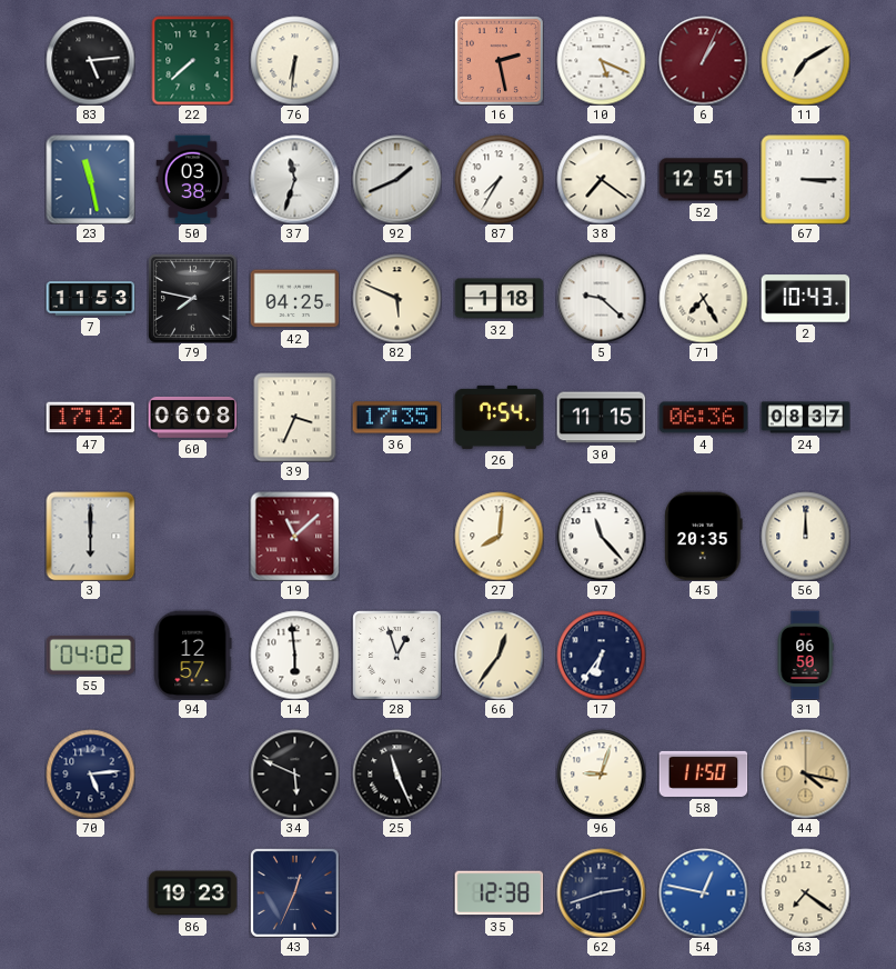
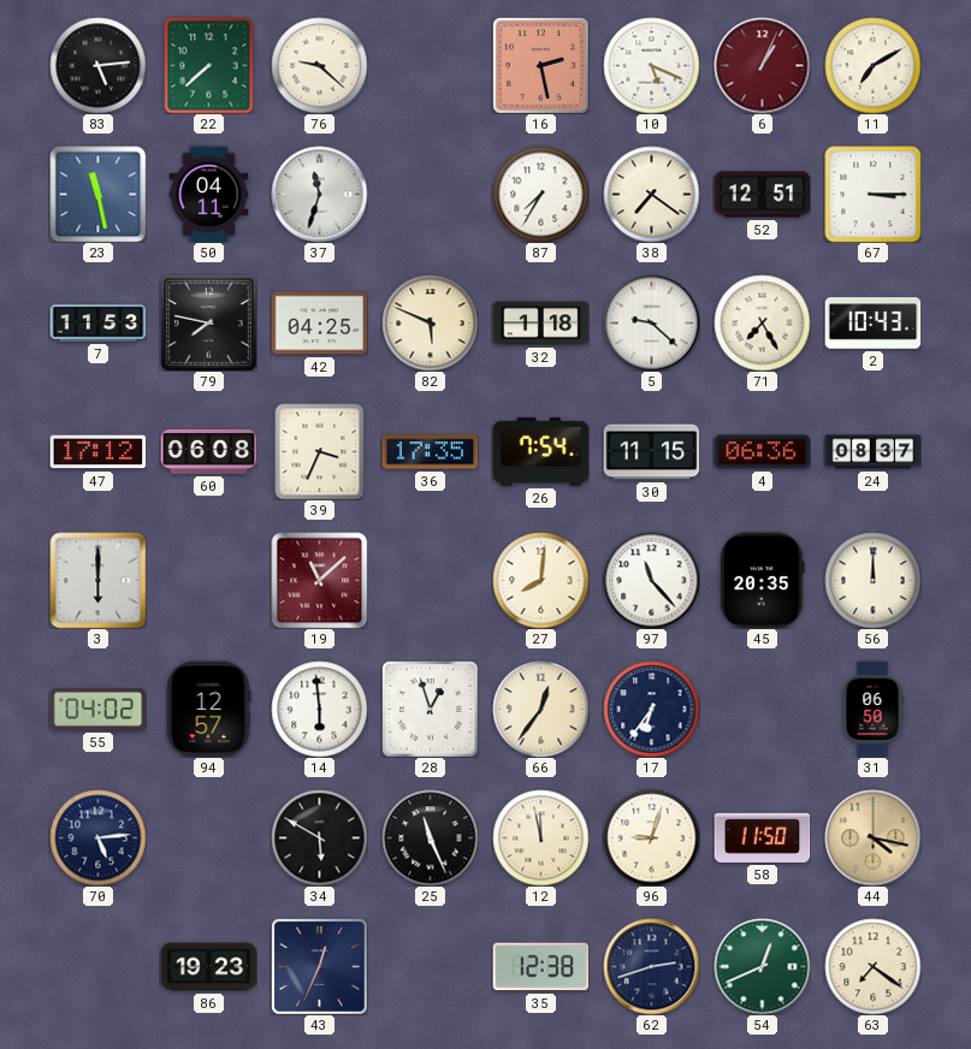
76: 6:31 -> 9:22
50: 03:38 -> 04:11
92: 1:41 -> none
34: 5:49 -> 5:50
12: none -> 11:58
54: 12:47 -> 12:41
54 dial: blue -> green
